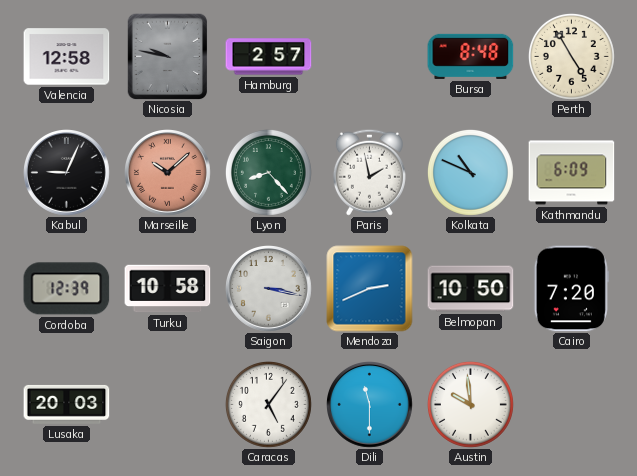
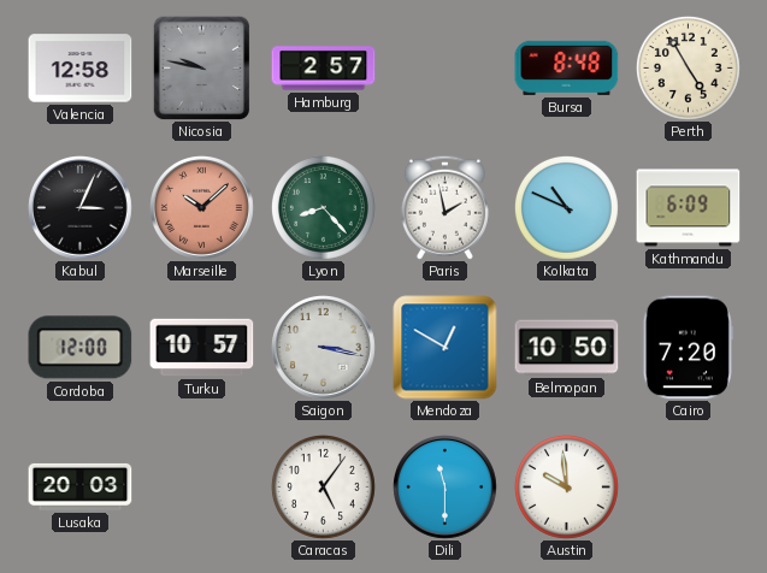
Kabul: 9:04 -> 3:04
Cordoba: 12:39 -> 12:00
Turku: 10:58 -> 10:57
Mendoza: 2:41 -> 12:50
